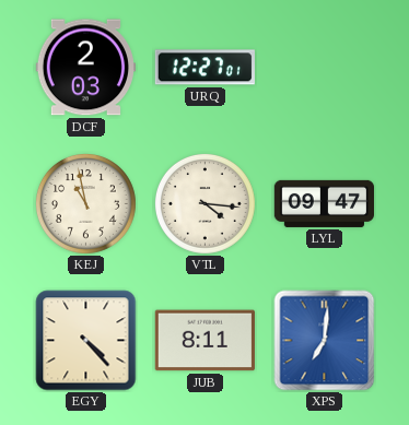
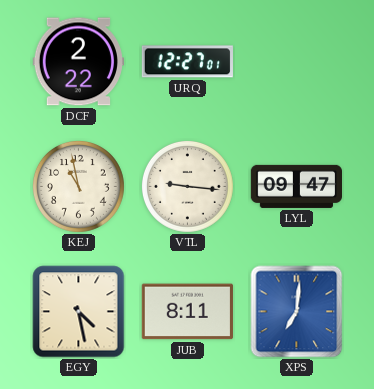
DCF: 2:03 -> 2:22
VTL: 4:16 -> 9:16
EGY: 4:23 -> 4:28
